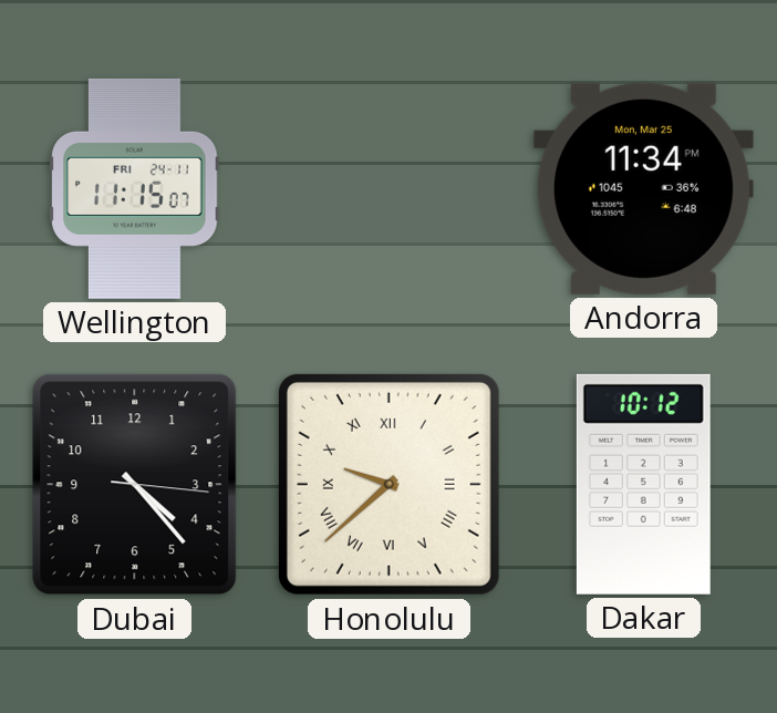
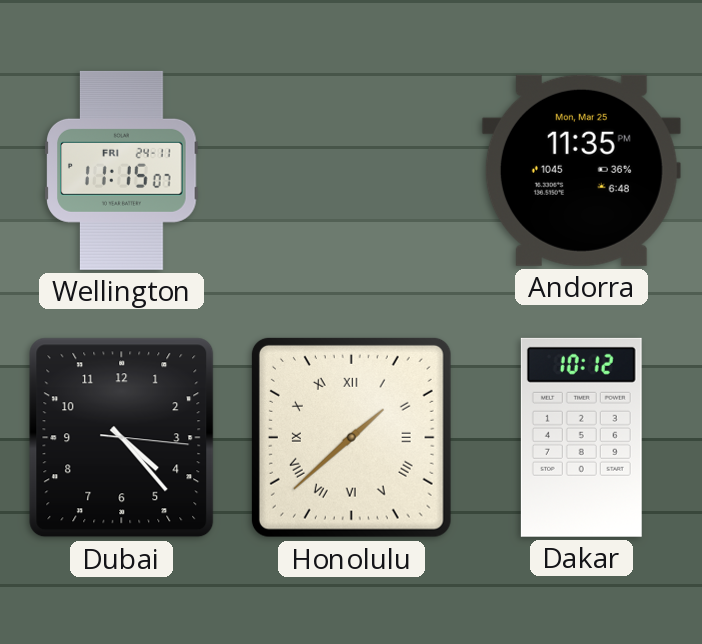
Andorra: 11:34 -> 11:35
Honolulu: 9:38 -> 1:38
